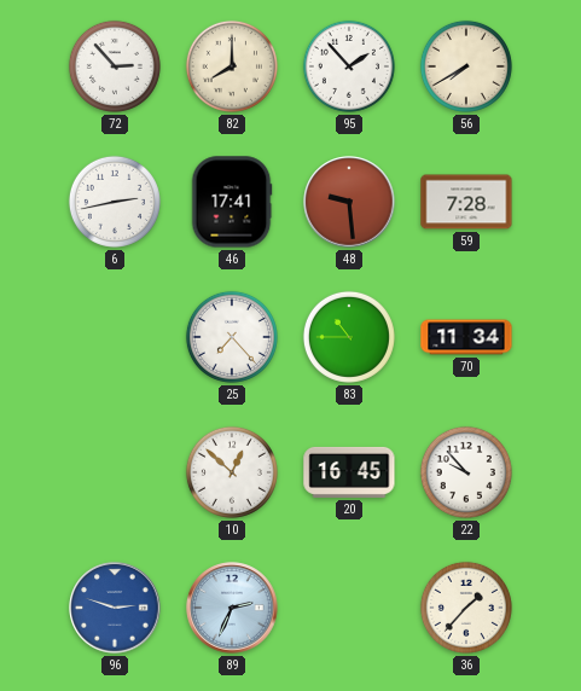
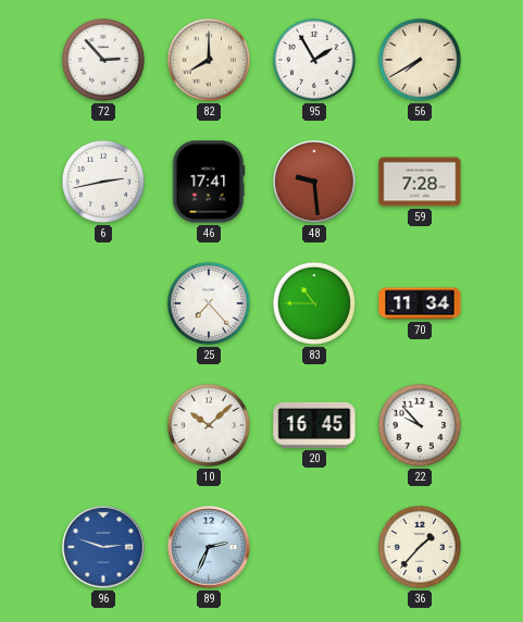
95: 1:53 -> 1:55
10: 12:52 -> 10:08
